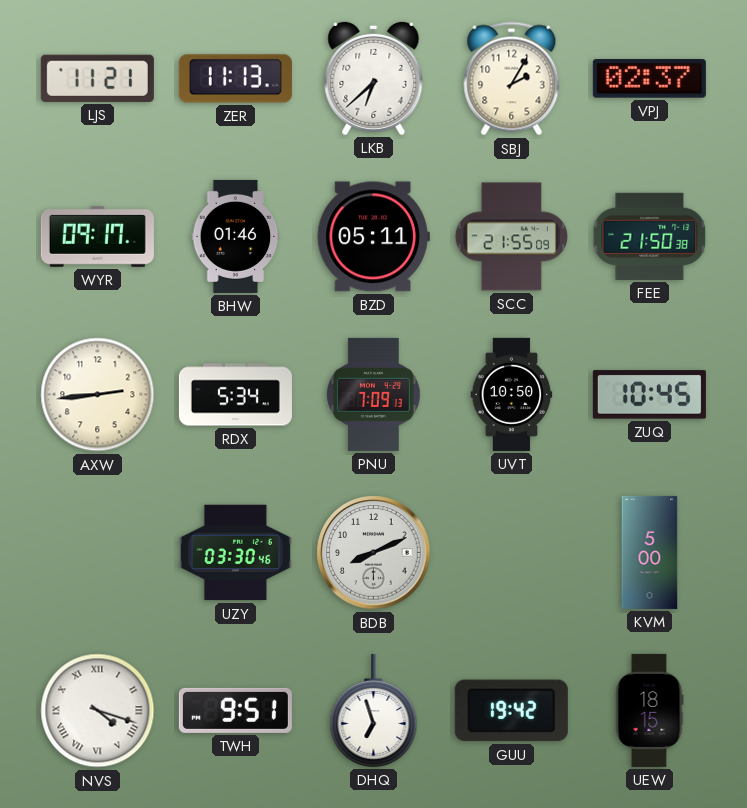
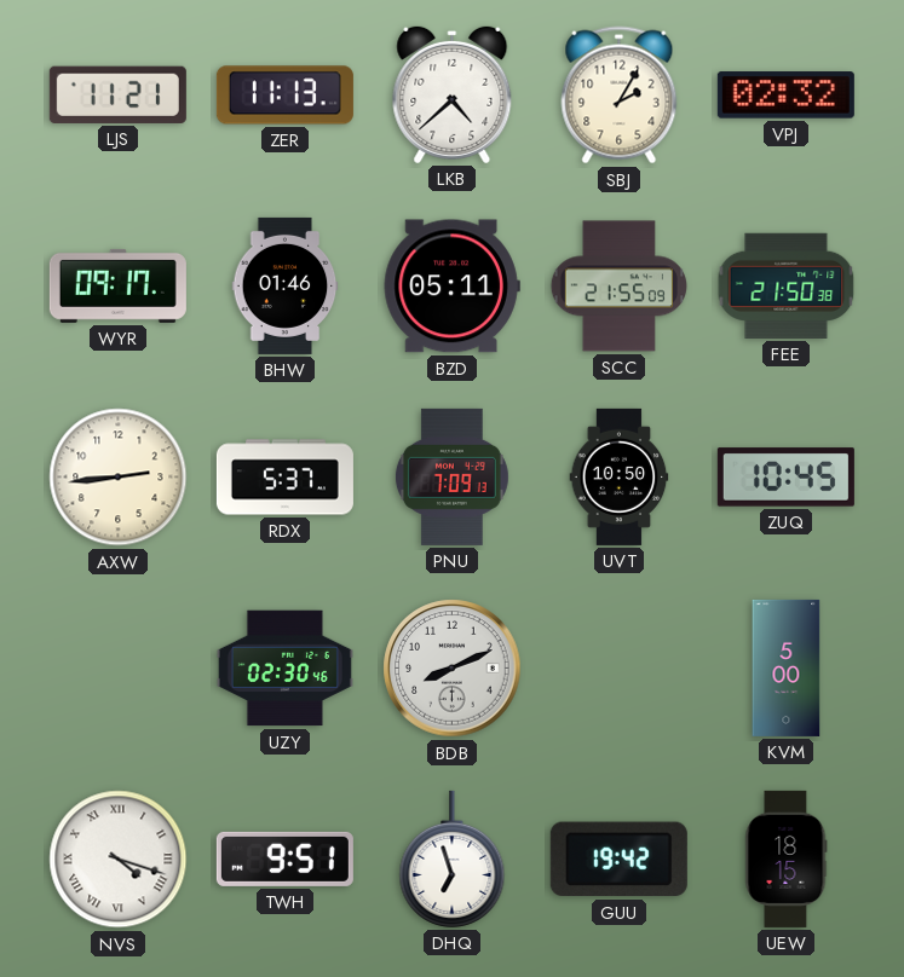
LKB: 6:38 -> 4:38
VPJ: 02:37 -> 02:32
RDX: 5:34 -> 5:37
UZY: 03:30 -> 02:30
